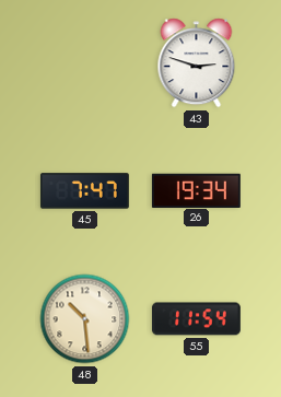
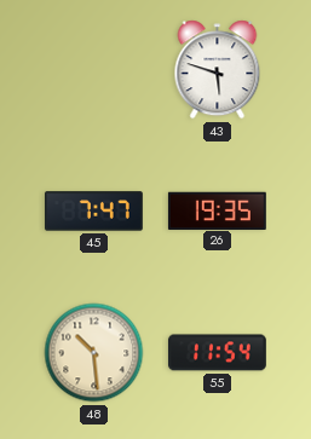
43: 2:48 -> 5:48
26: 19:34 -> 19:35
